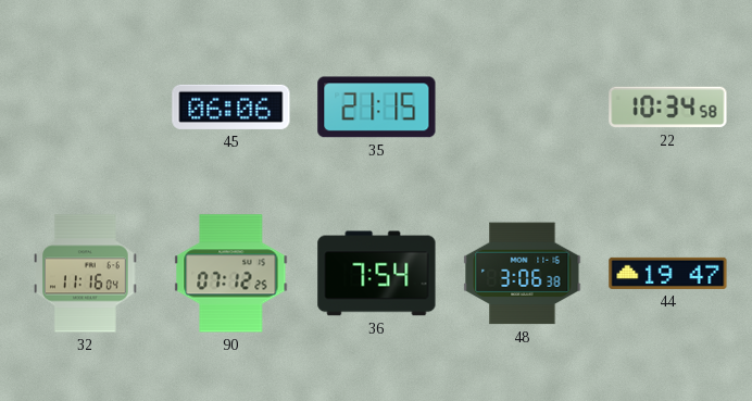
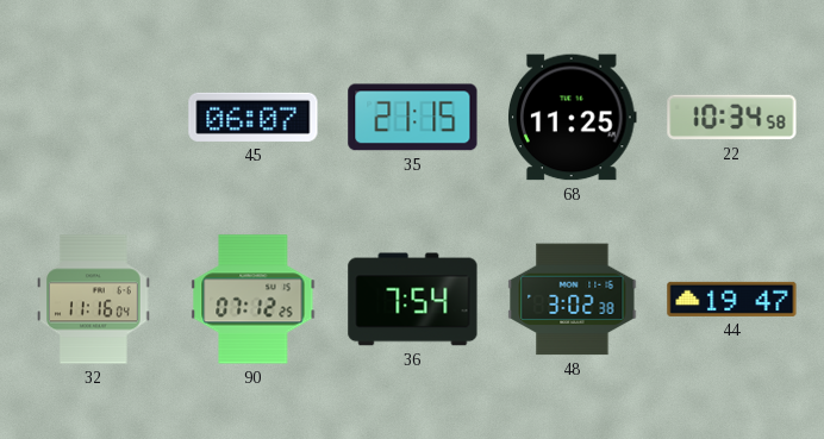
45: 06:06 -> 06:07
68: none -> 11:25
48: 3:06 -> 3:02
